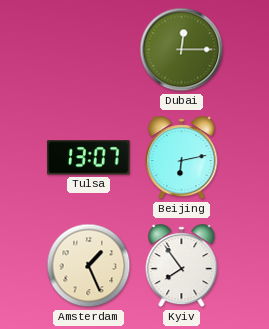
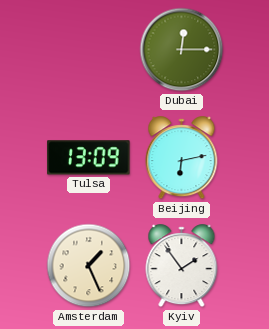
Tulsa: 13:07 -> 13:09
Kyiv: 7:54 -> 1:54
